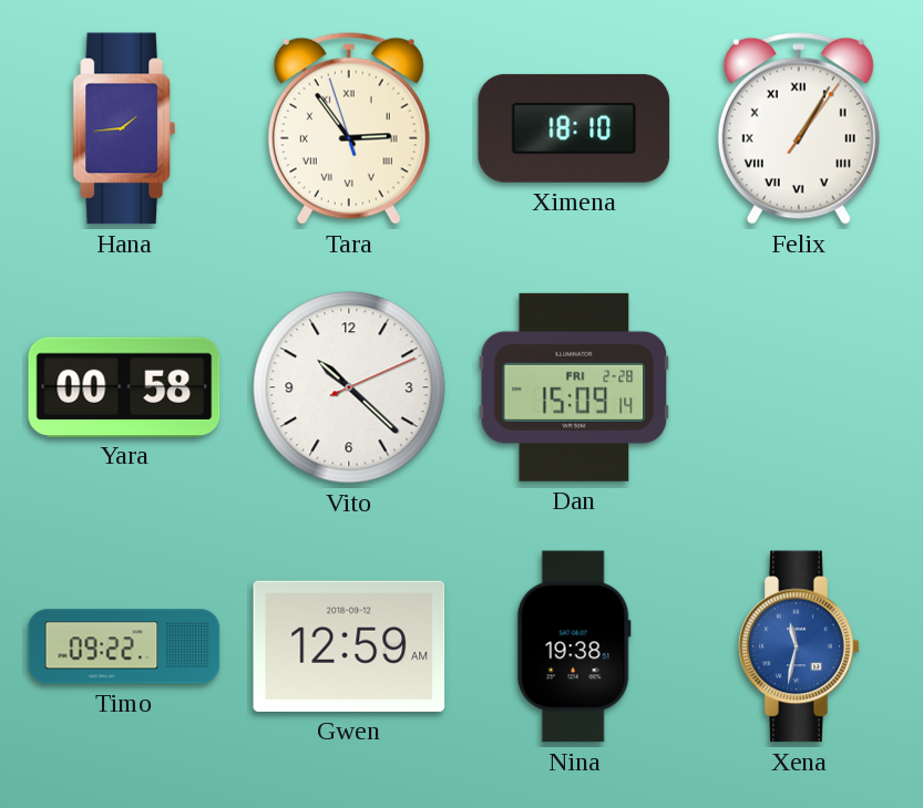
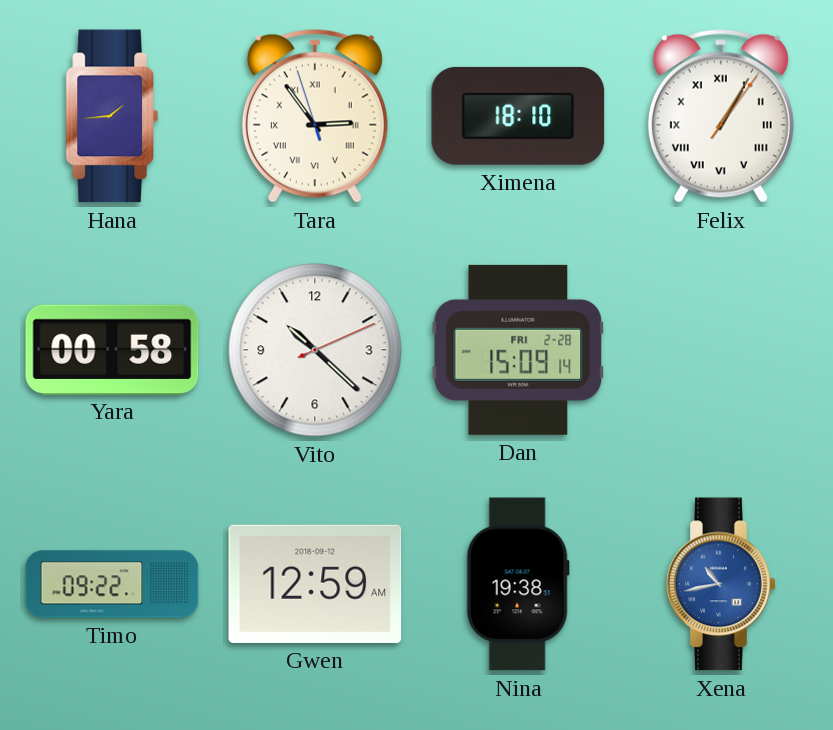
Xena: 11:32 -> 10:43
